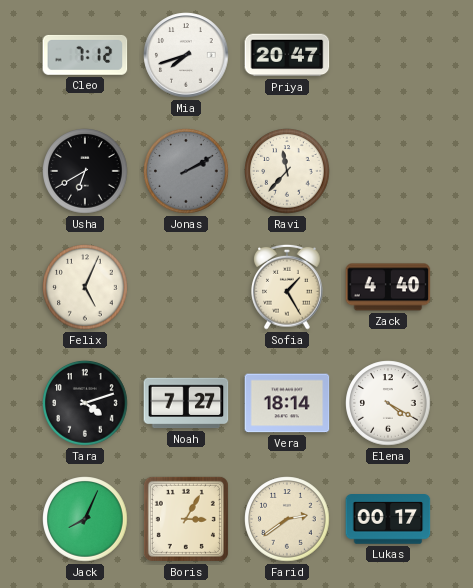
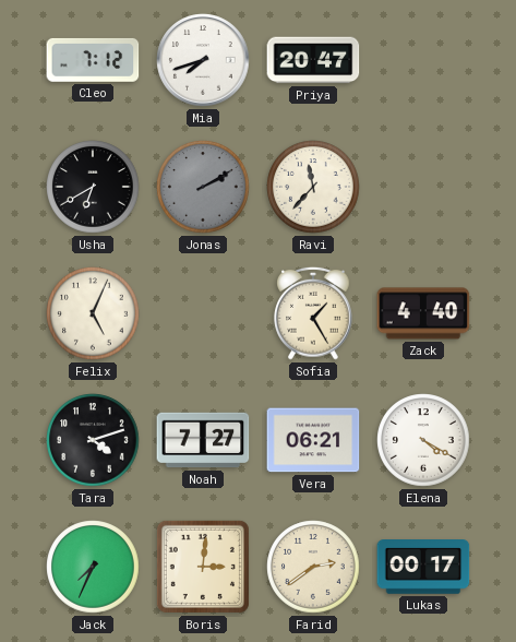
Vera: 18:14 -> 06:21
Jack: 8:04 -> 7:34
Boris: 3:05 -> 3:01
